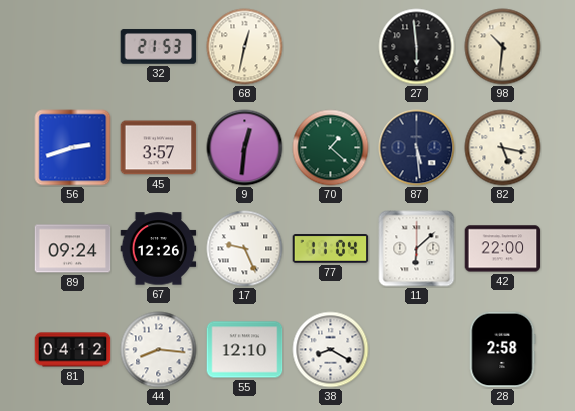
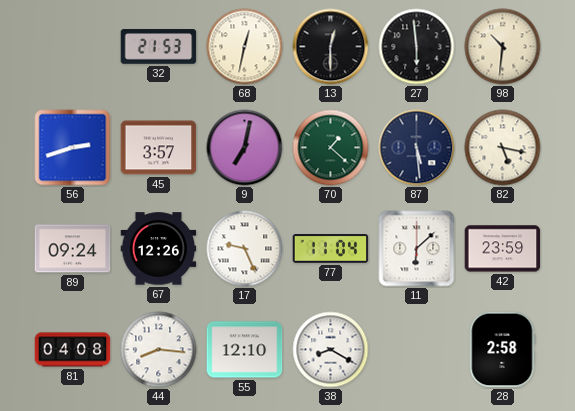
13: none -> 12:30
9: 12:31 -> 7:02
42: 22:00 -> 23:59
81: 04:12 -> 04:08
